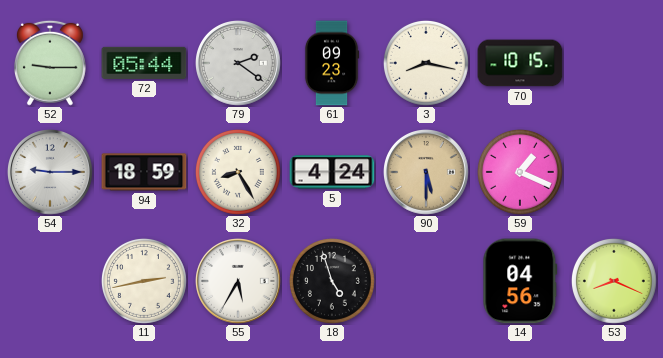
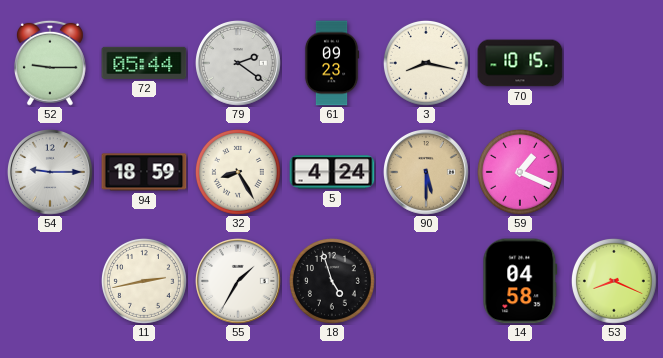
55: 5:35 -> 1:35
14: 04:56 -> 04:58
